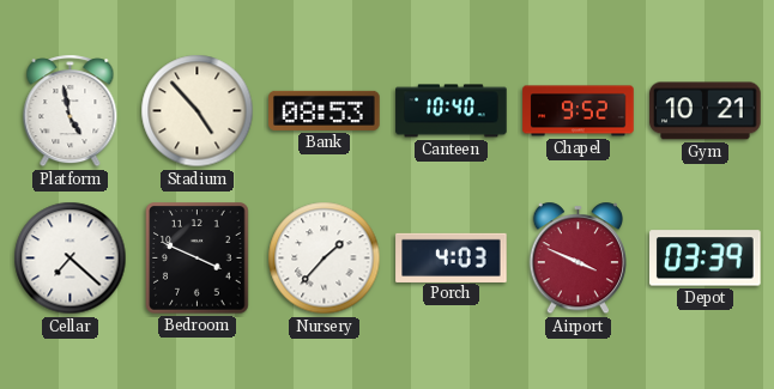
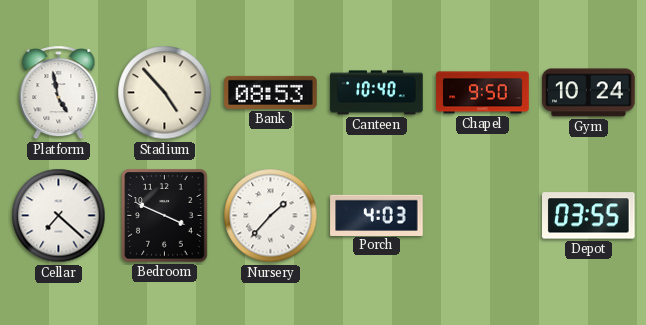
Chapel: 9:52 -> 9:50
Gym: 10:21 -> 10:24
Airport: 3:49 -> none
Depot: 03:39 -> 03:55
